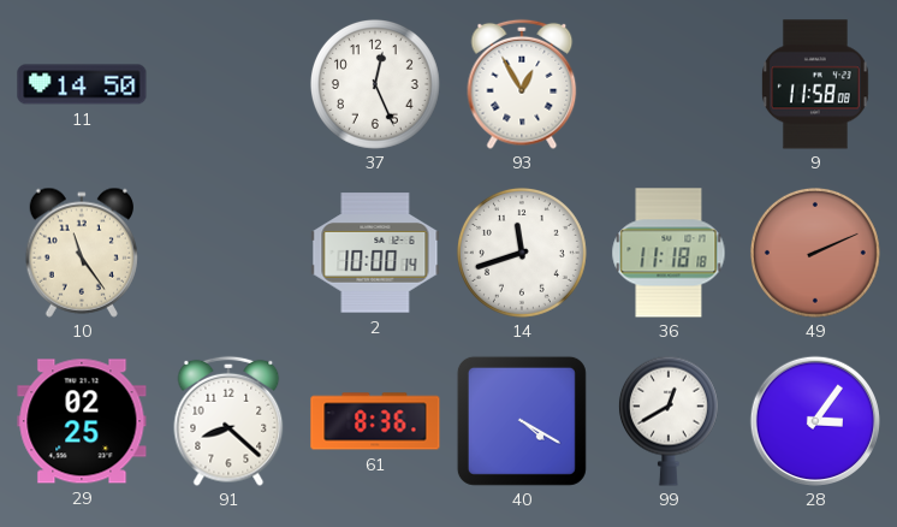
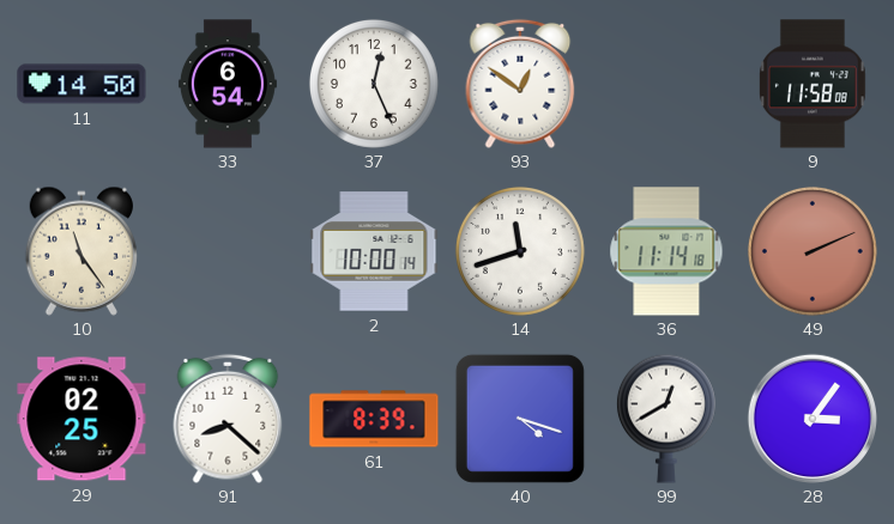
33: none -> 6:54
93: 12:55 -> 12:51
36: 11:18 -> 11:14
61: 8:36 -> 8:39
40: 4:20 -> 4:18
